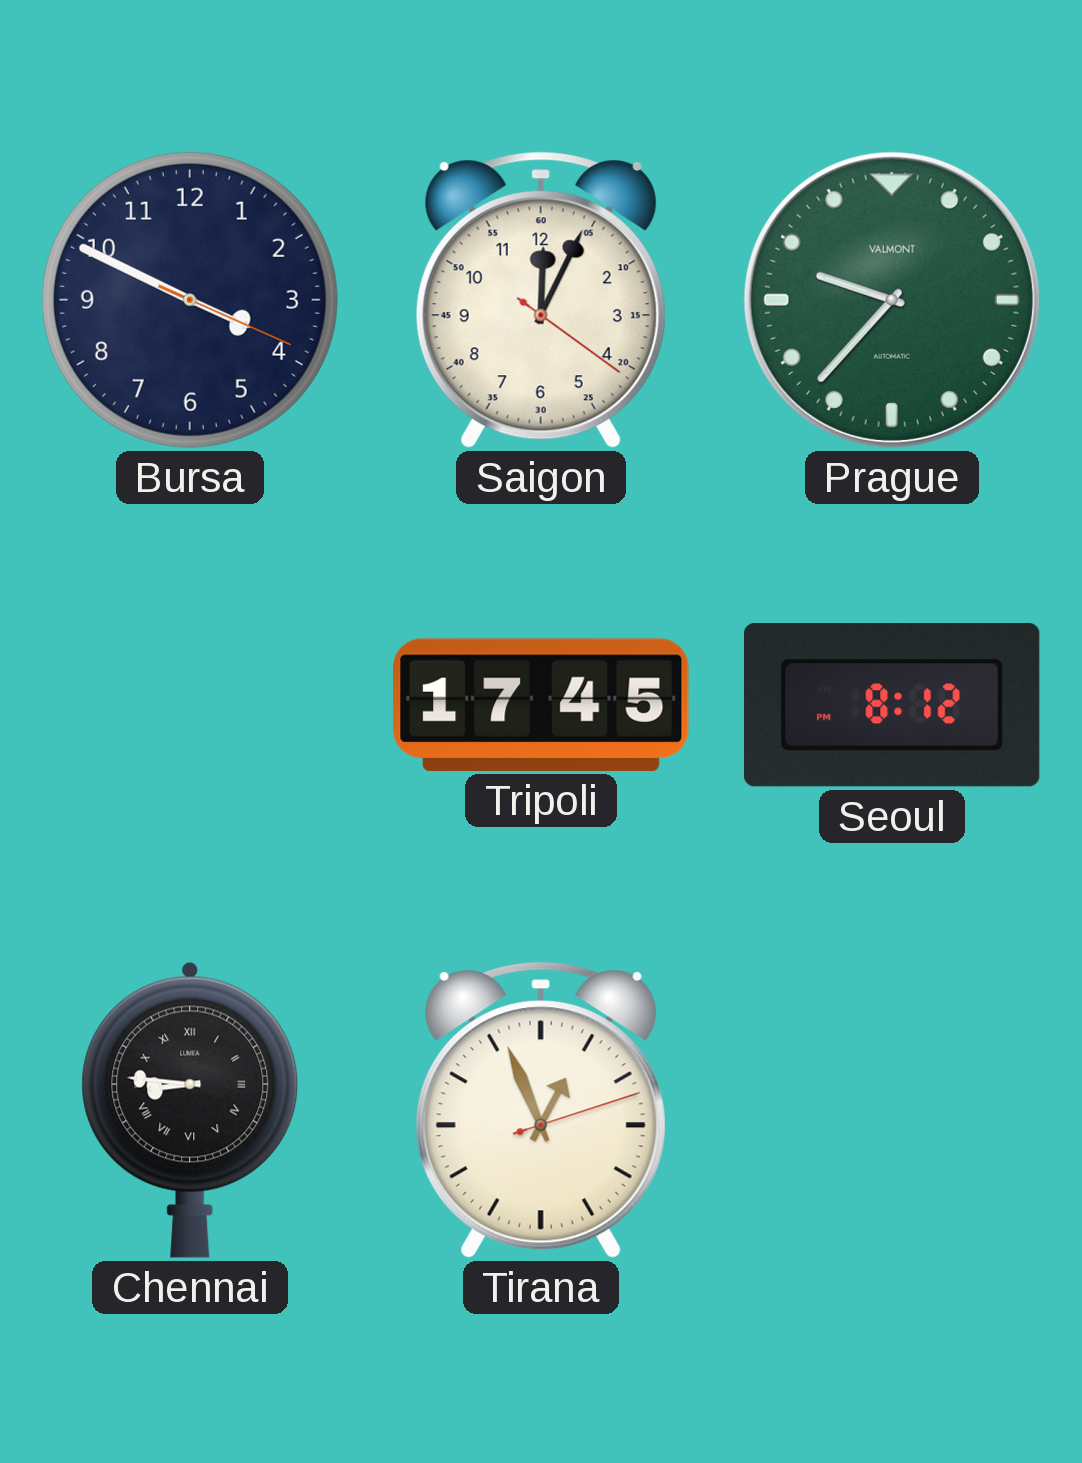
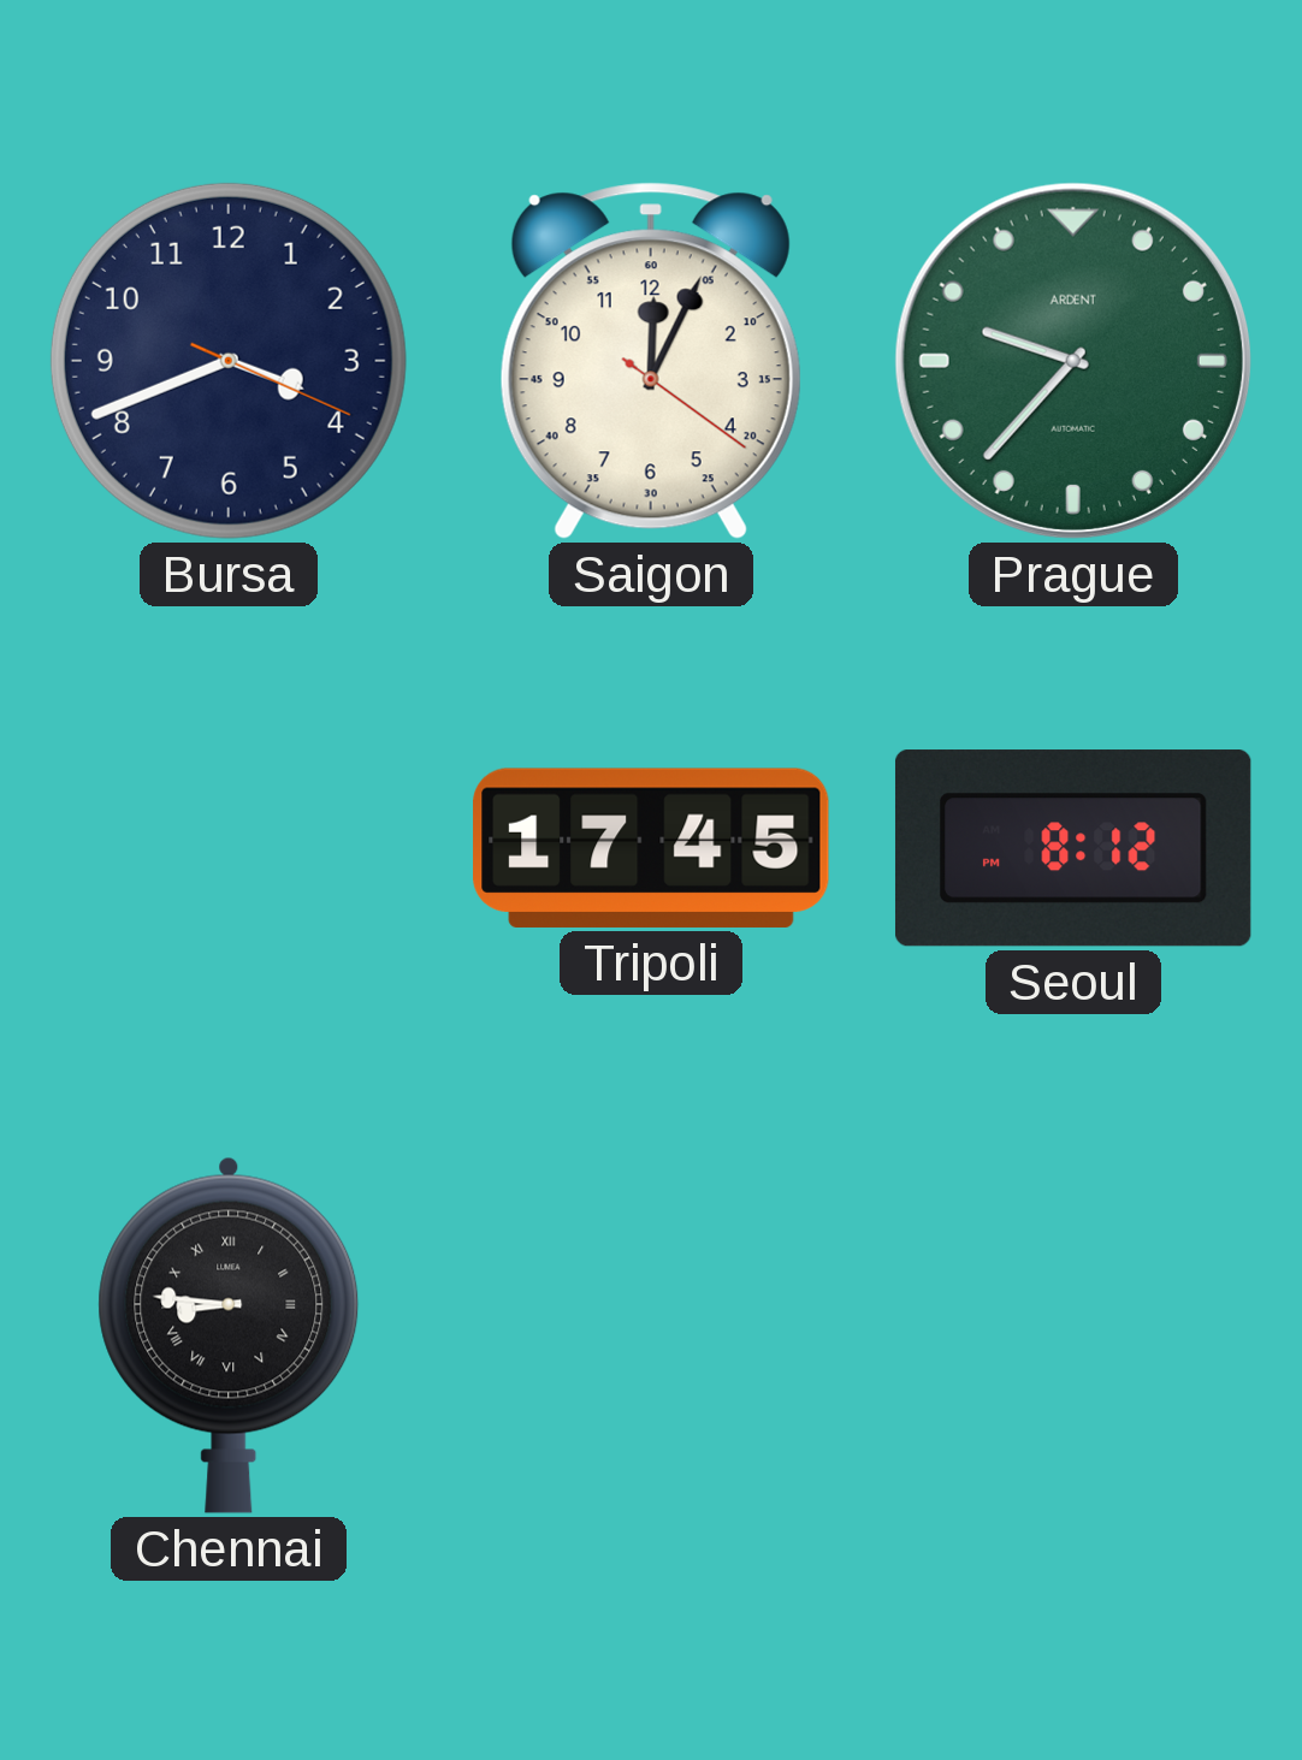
Bursa: 3:49 -> 3:41
Prague brand: VALMONT -> ARDENT
Tirana: 12:56 -> none
